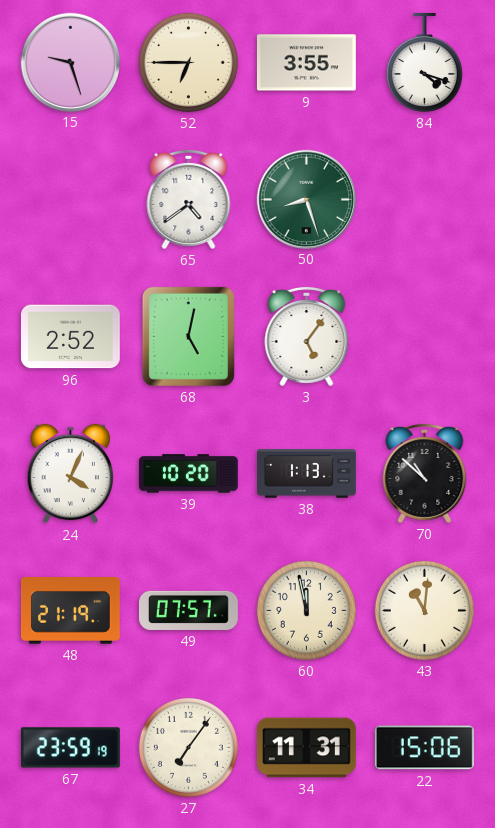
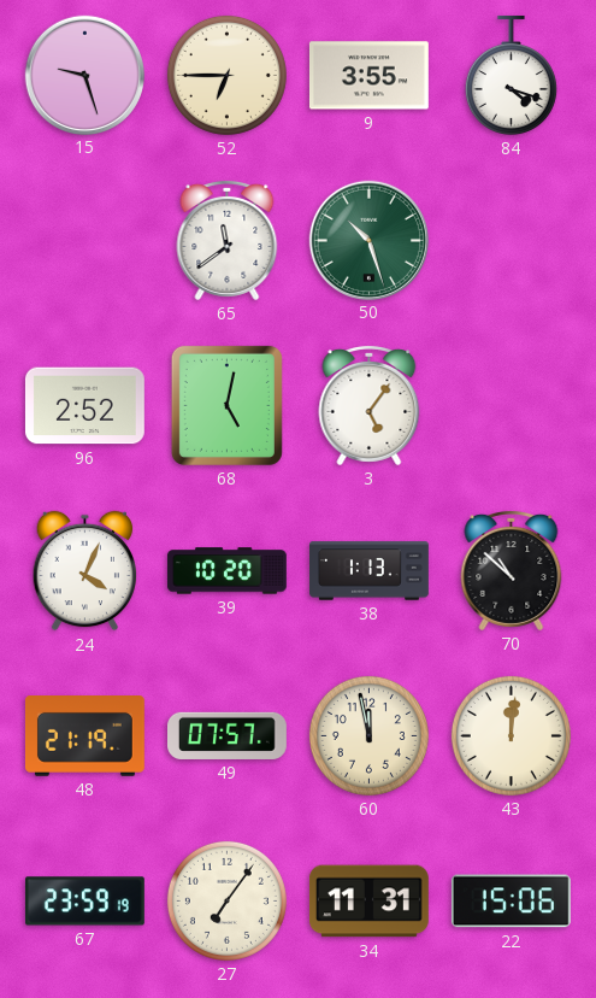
65: 4:39 -> 11:39
50: 8:27 -> 10:27
43: 11:01 -> 12:01
